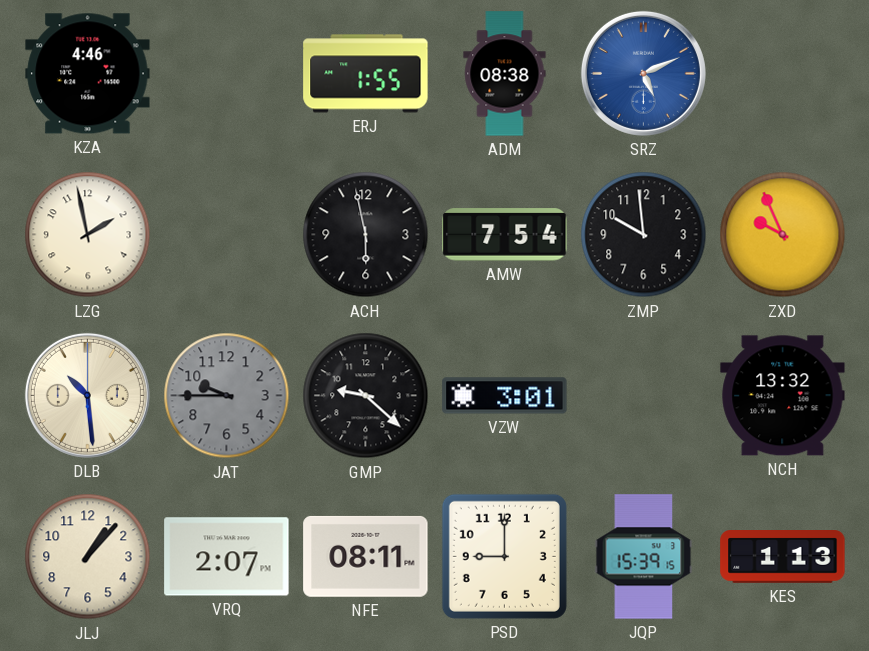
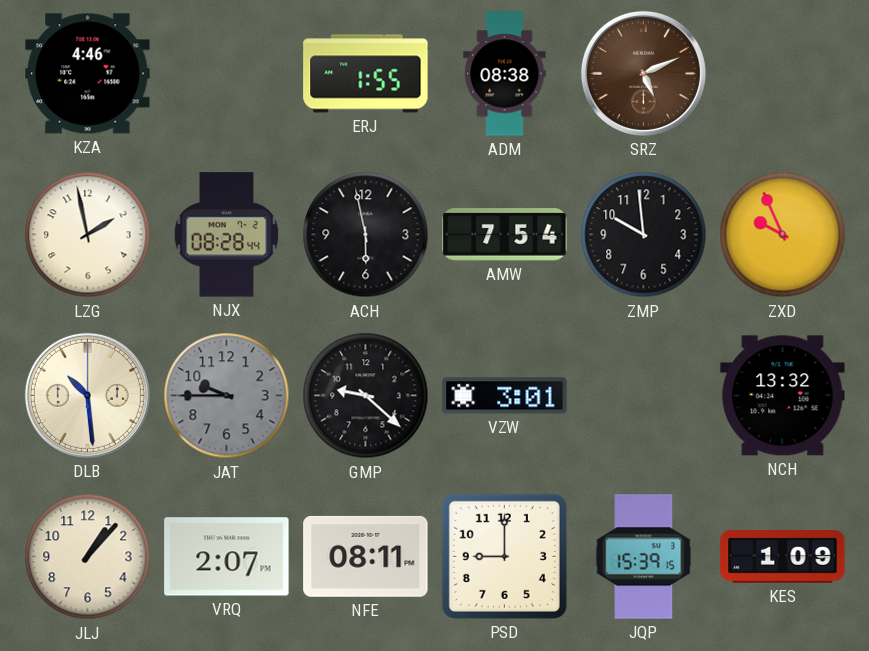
SRZ dial: blue -> brown
NJX: none -> 08:28
KES: 1:13 -> 1:09
